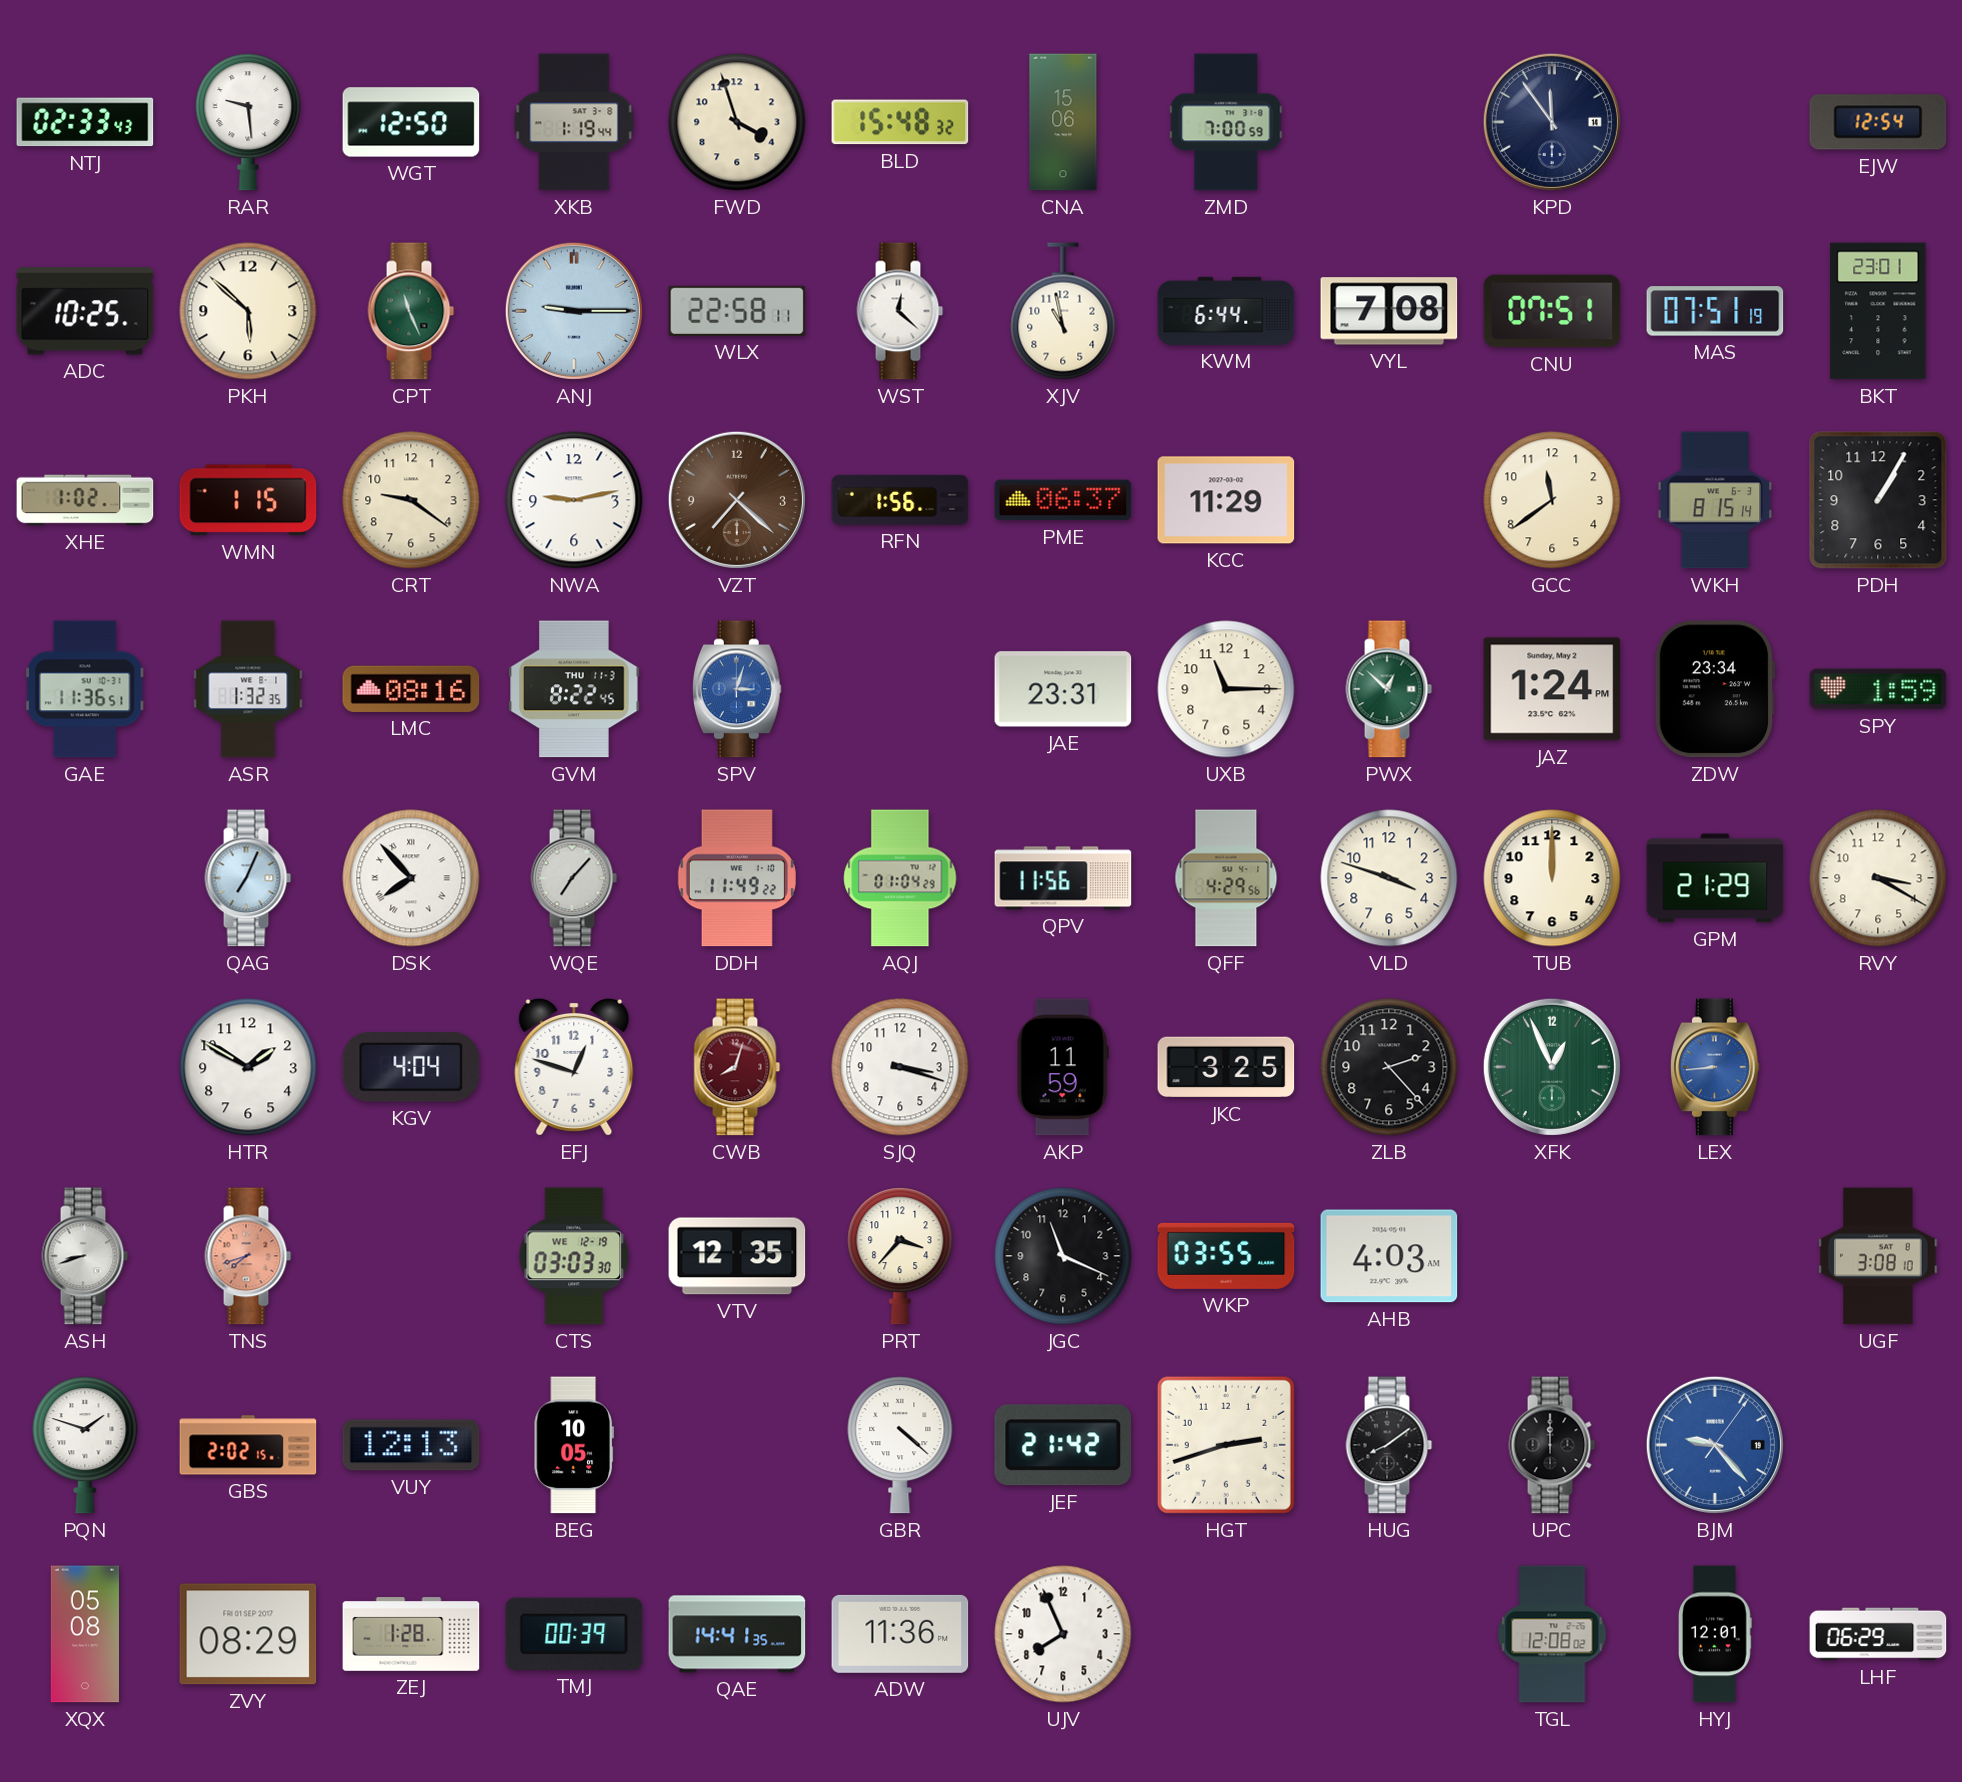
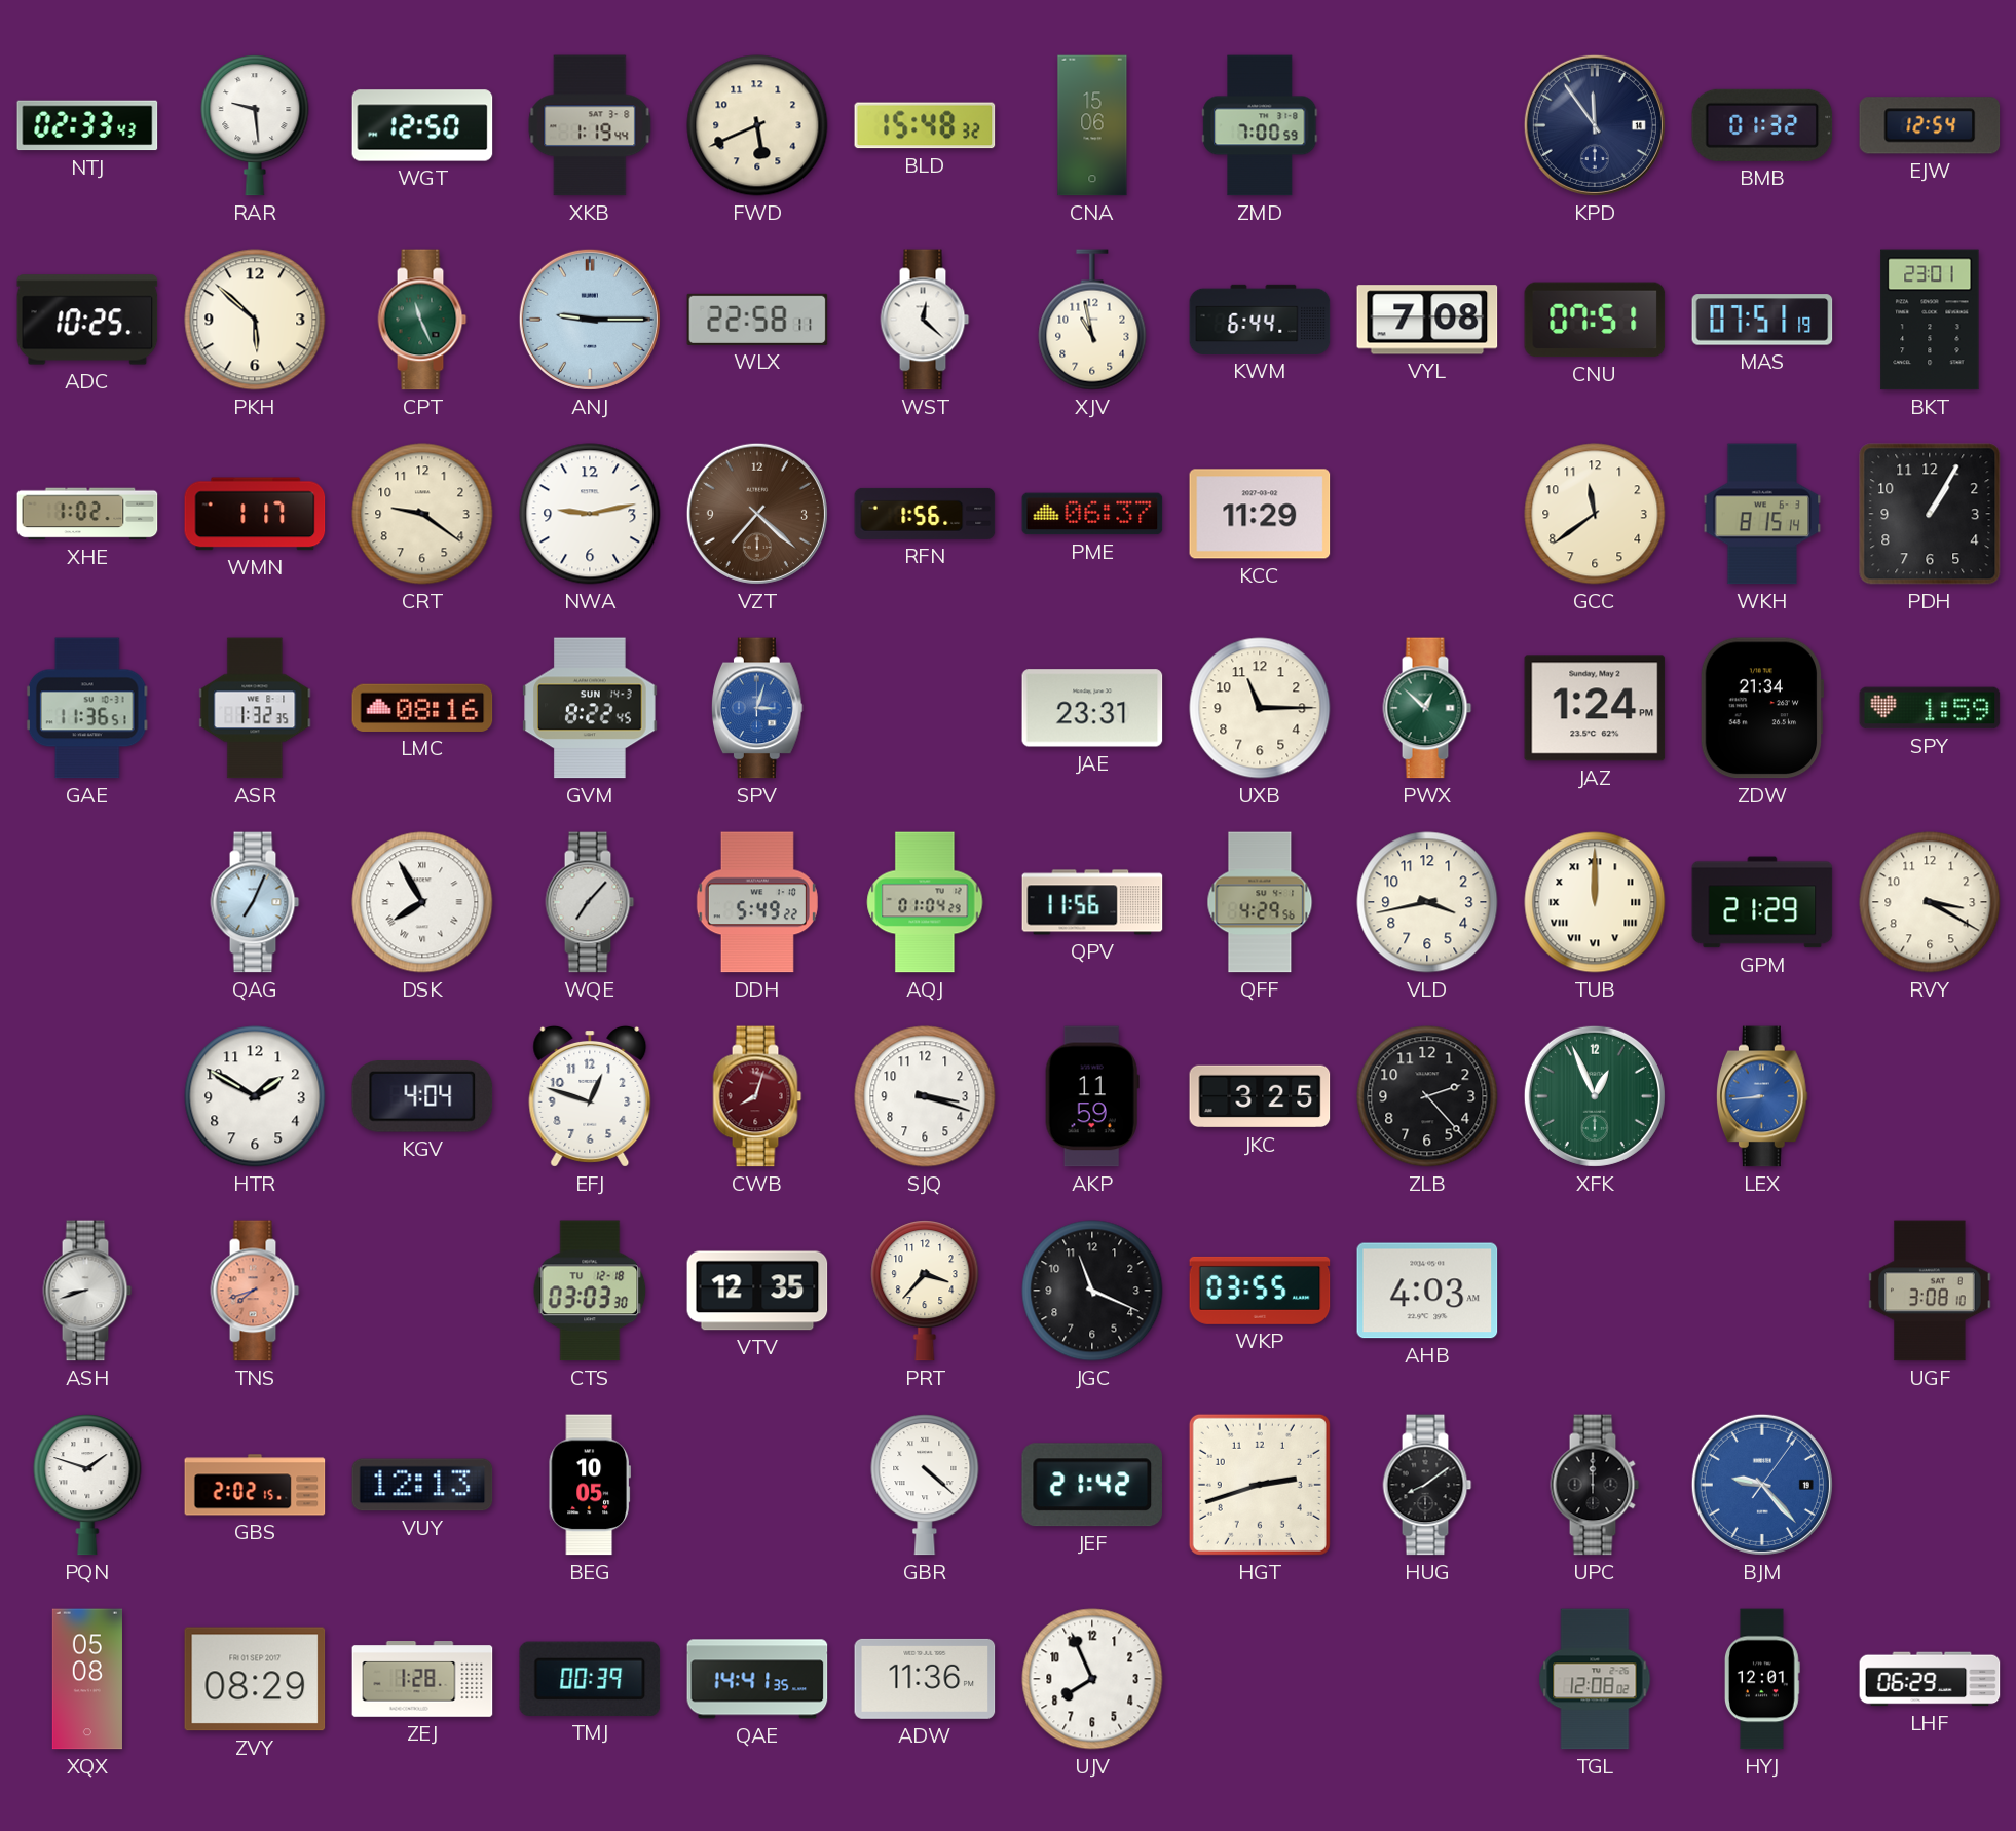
FWD: 3:57 -> 5:41
BMB: none -> 01:32
WMN: 1:15 -> 1:17
GVM date: THU 11-3 -> SUN 14-3
ZDW: 23:34 -> 21:34
DSK: 7:53 -> 7:55
DDH: 11:49 -> 5:49
VLD: 3:48 -> 3:43
TUB numerals: Arabic -> Roman
CTS date: WE 12-19 -> TU 12-18
